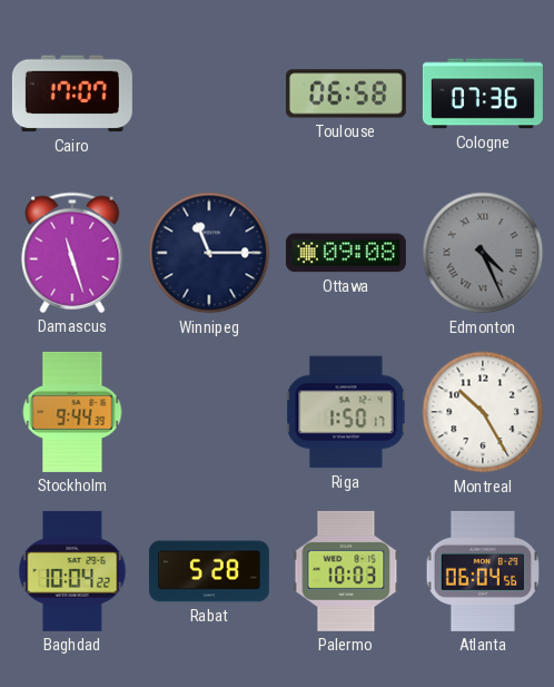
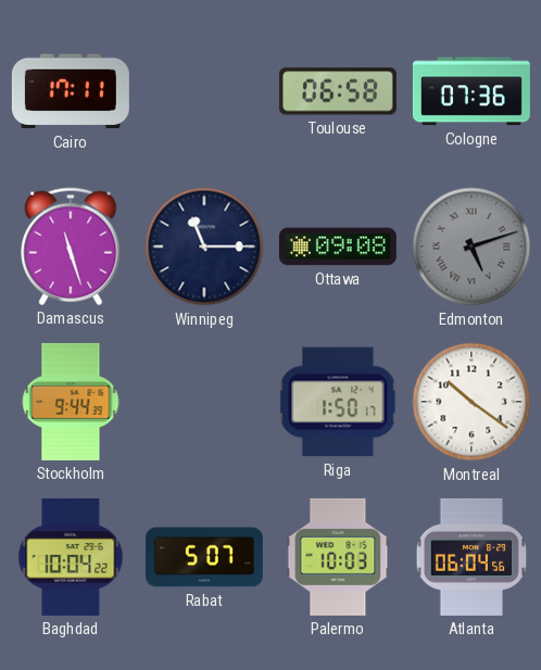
Cairo: 17:07 -> 17:11
Edmonton: 4:26 -> 5:12
Montreal: 10:25 -> 10:21
Rabat: 5:28 -> 5:07
